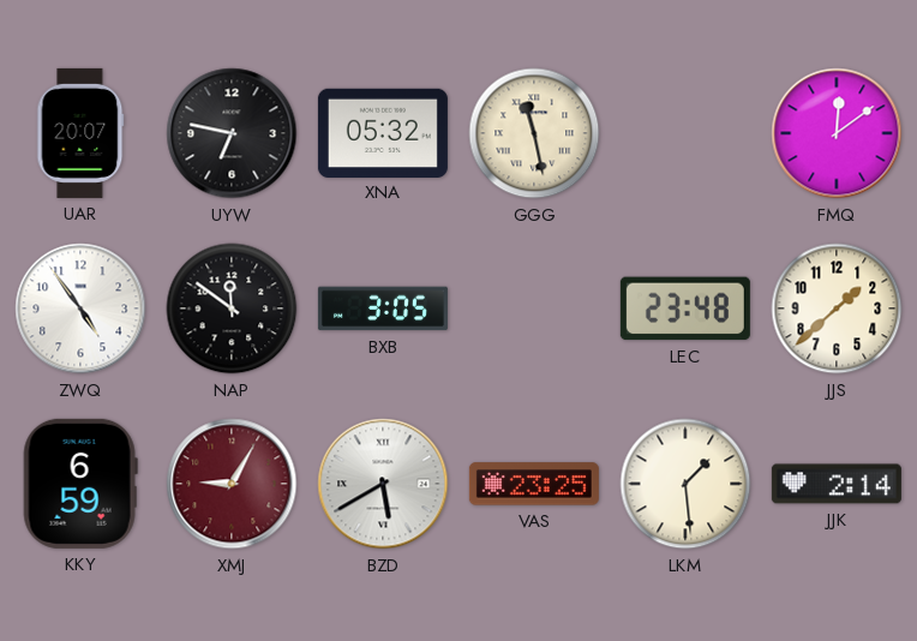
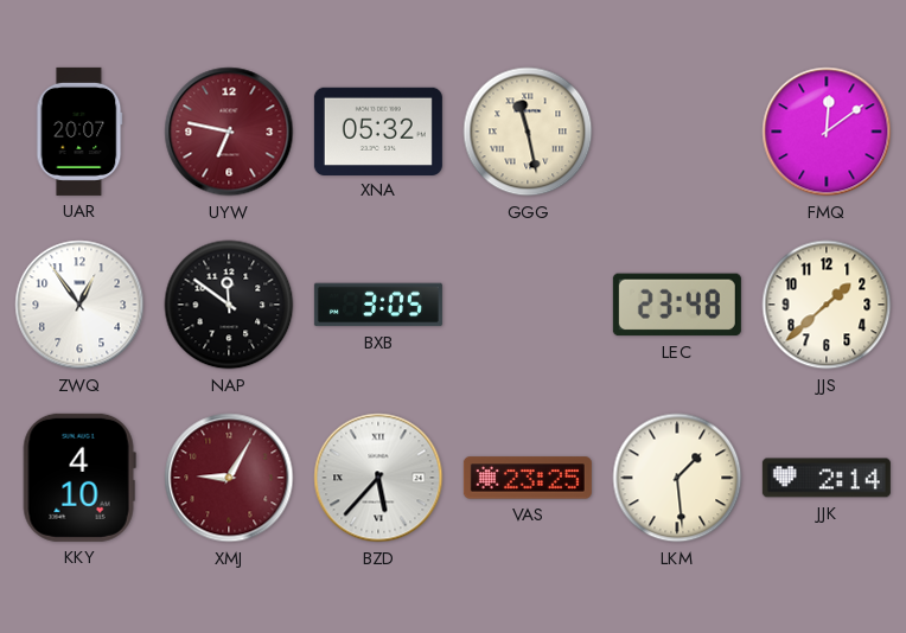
UYW dial: black -> burgundy
ZWQ: 4:54 -> 12:54
KKY: 6:59 -> 4:10
BZD: 5:40 -> 5:37
